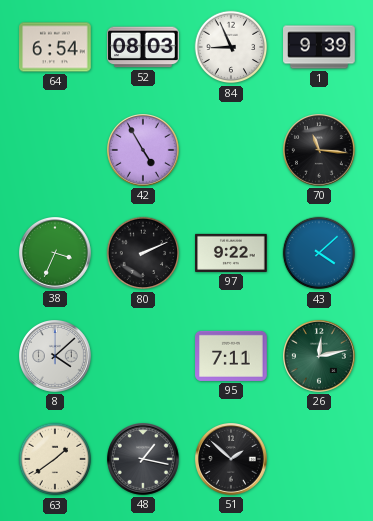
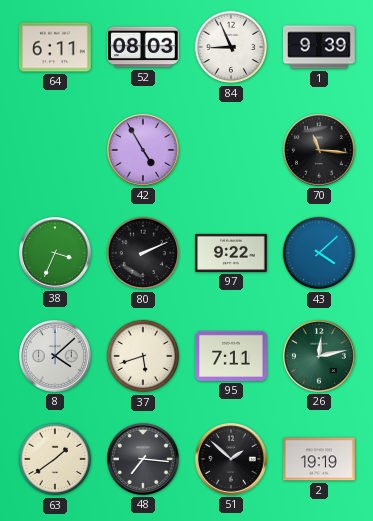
64: 6:54 -> 6:11
37: none -> 5:42
48: 1:17 -> 7:16
2: none -> 19:19
